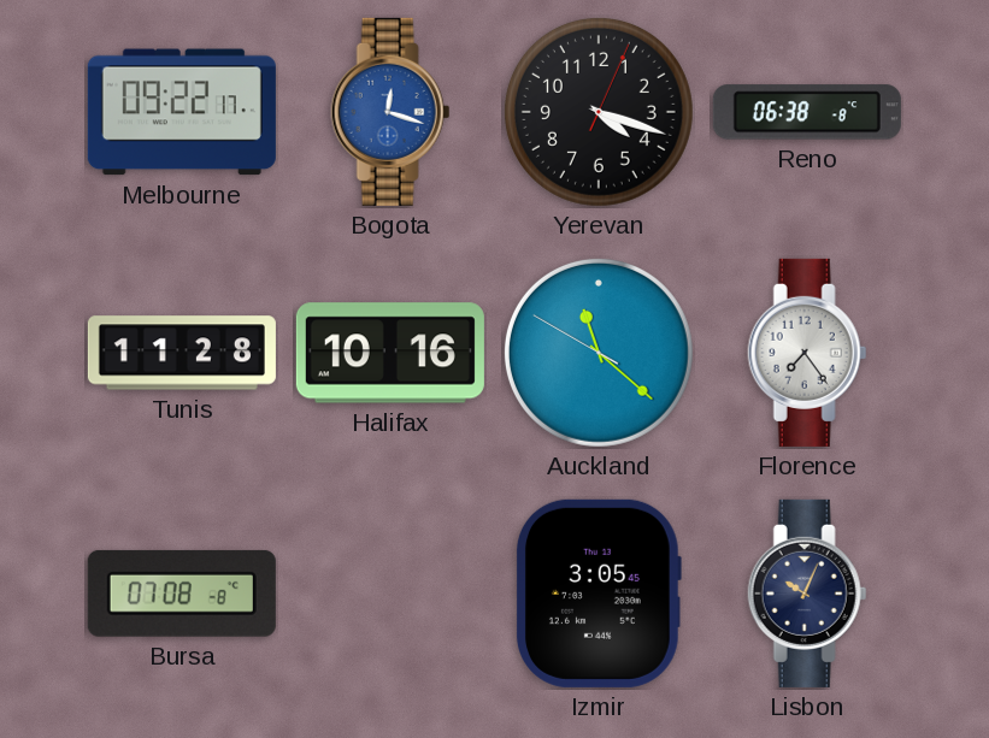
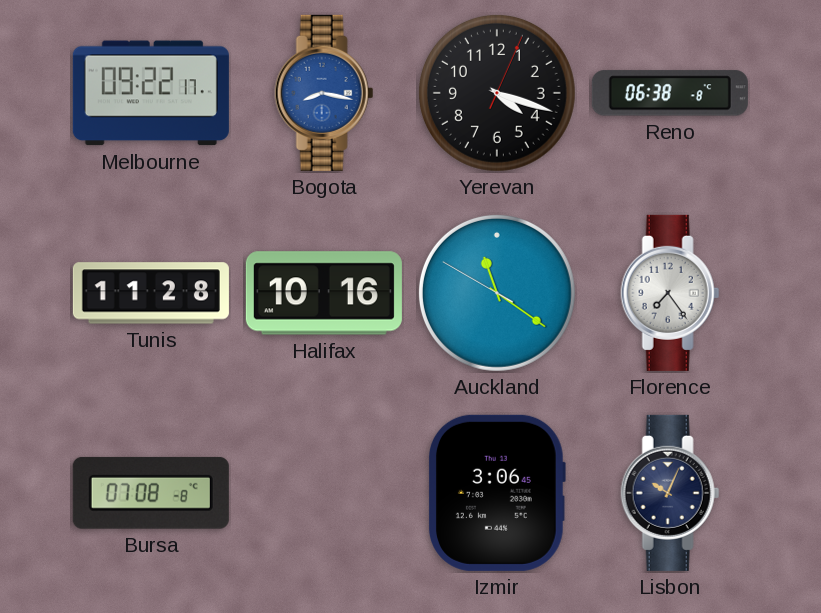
Bogota: 12:18 -> 8:17
Auckland: 11:21 -> 11:20
Izmir: 3:05 -> 3:06
